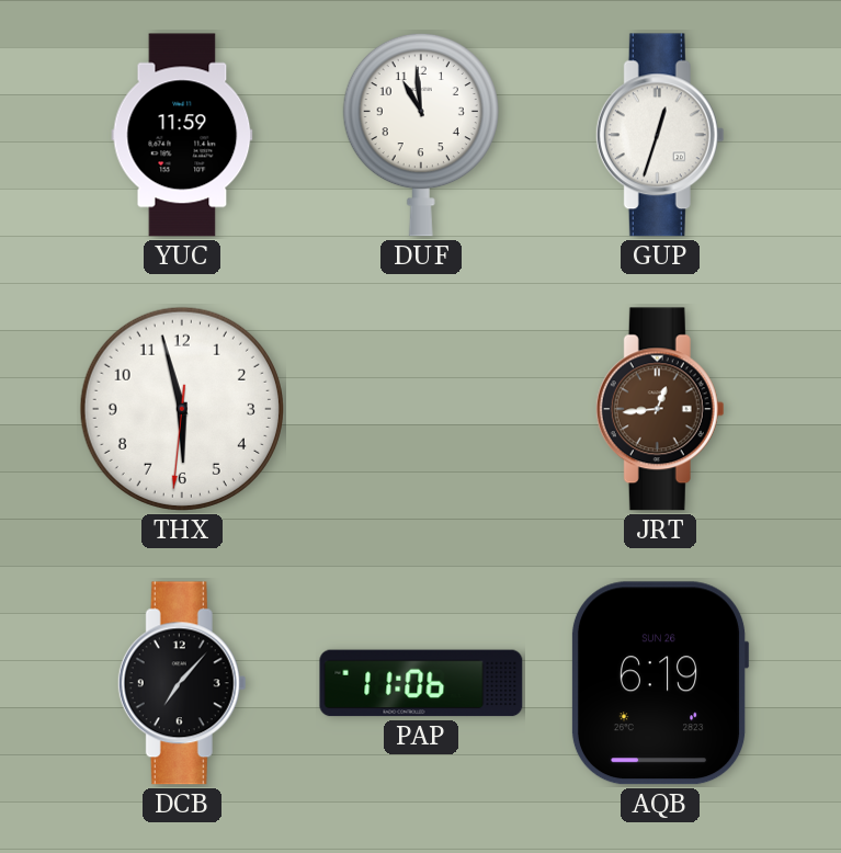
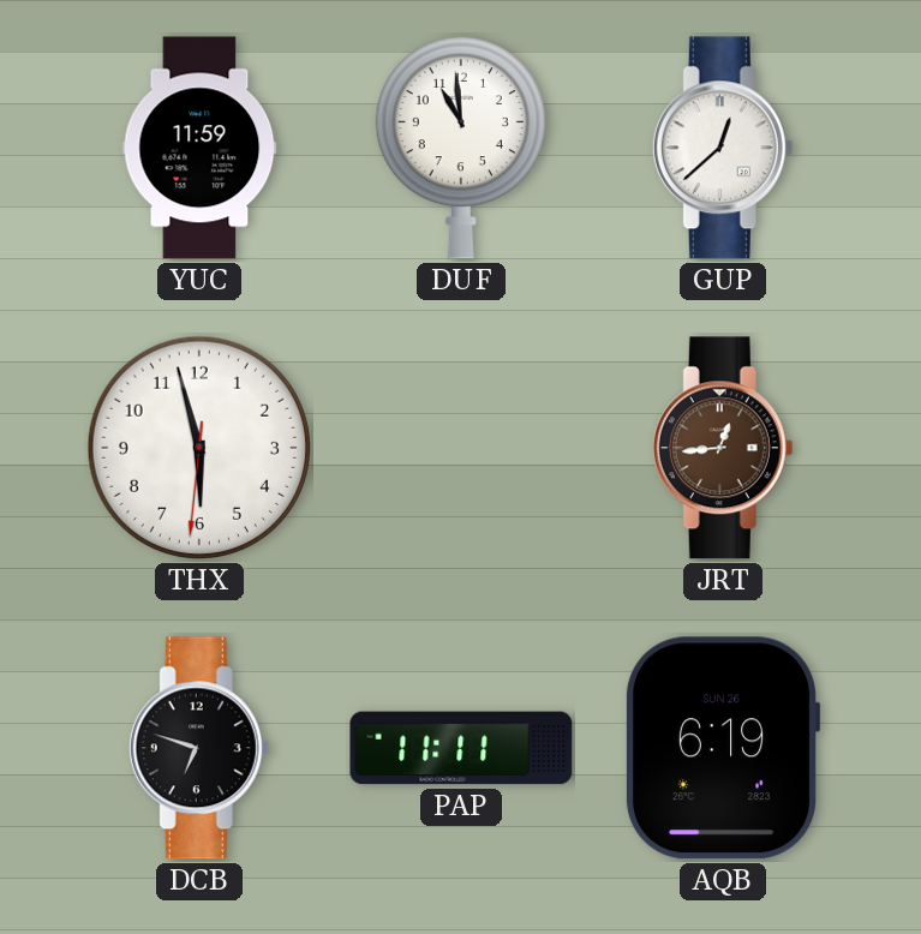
GUP: 12:33 -> 12:38
DCB: 7:07 -> 6:48
PAP: 11:06 -> 11:11
